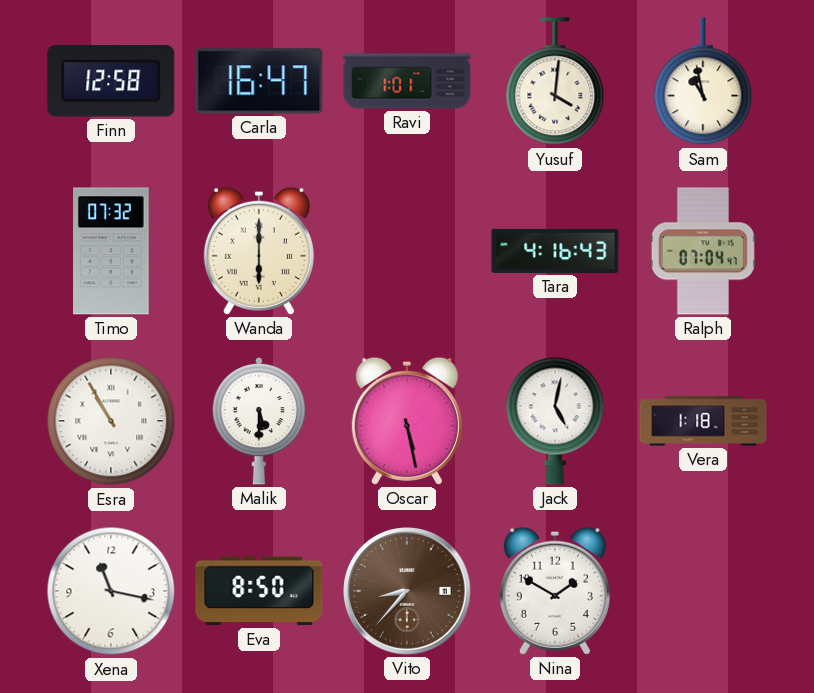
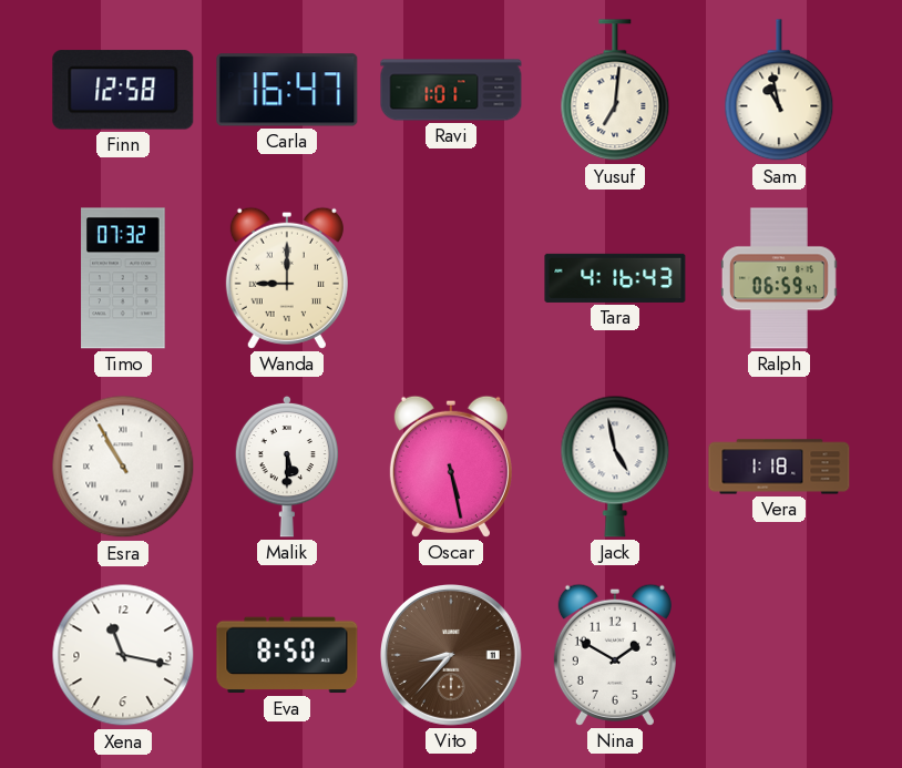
Yusuf: 4:01 -> 7:01
Wanda: 6:00 -> 9:00
Ralph: 07:04 -> 06:59
Jack: 5:02 -> 4:58
